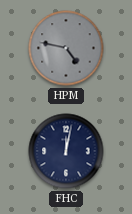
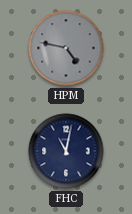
FHC: 12:02 -> 11:02
